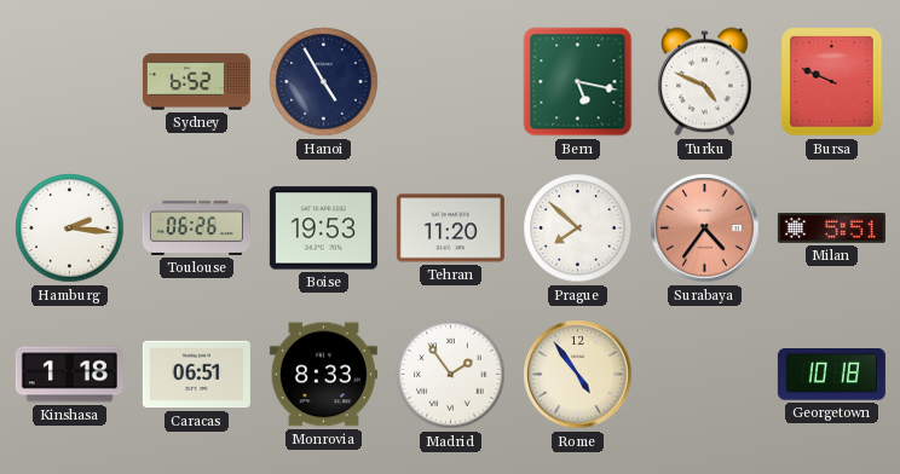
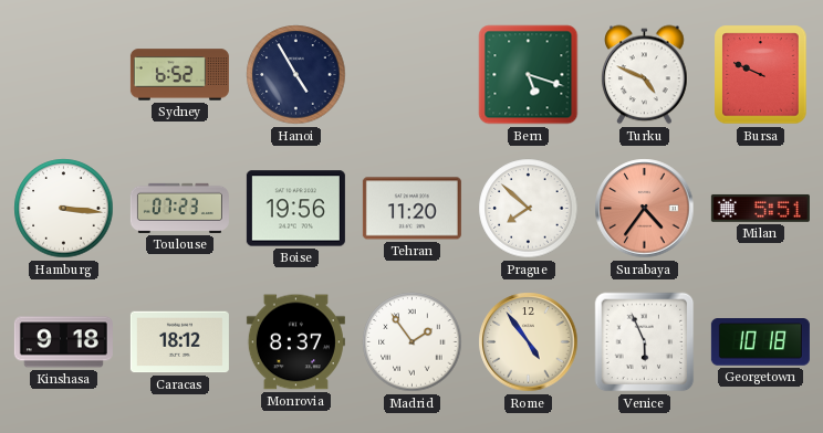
Bern: 5:17 -> 5:18
Hamburg: 2:16 -> 3:16
Toulouse: 06:26 -> 07:23
Boise: 19:53 -> 19:56
Kinshasa: 1:18 -> 9:18
Caracas: 06:51 -> 18:12
Monrovia: 8:33 -> 8:37
Venice: none -> 5:56
